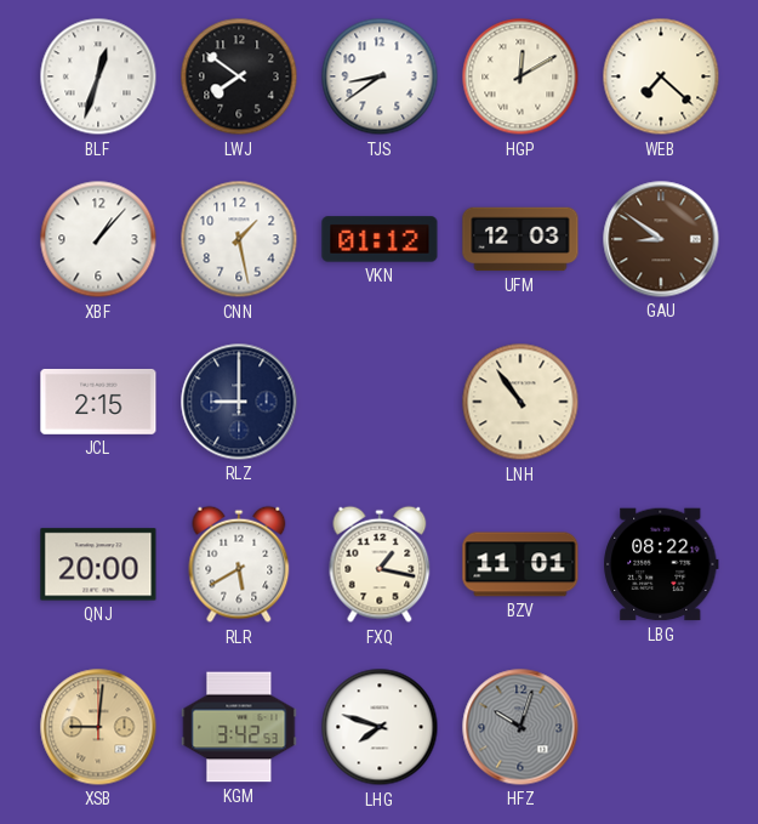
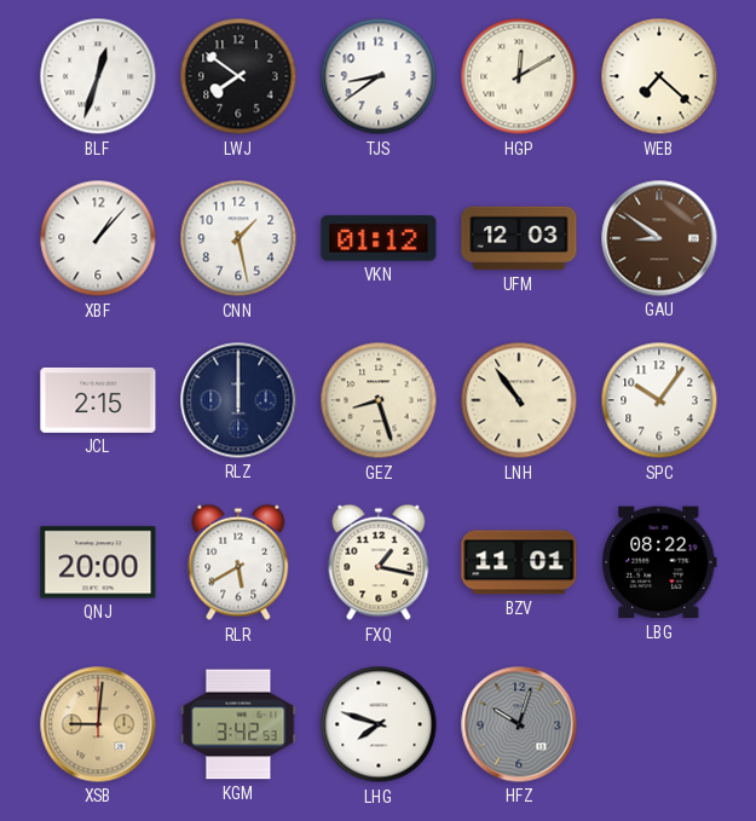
RLZ: 9:00 -> 12:00
GEZ: none -> 8:27
SPC: none -> 10:06
